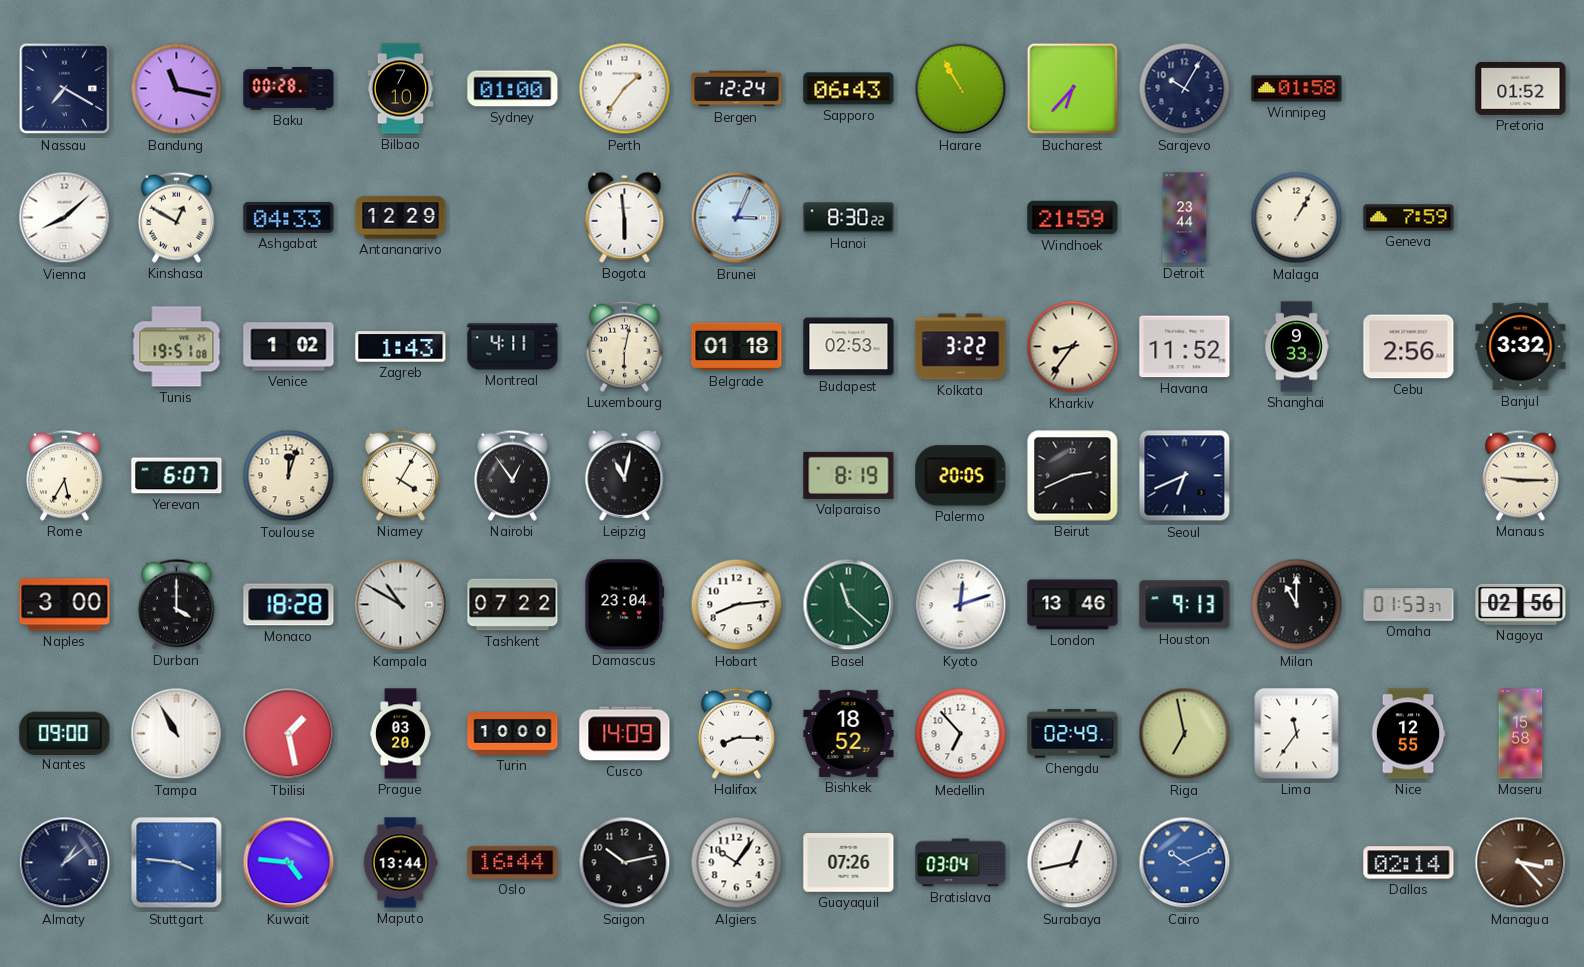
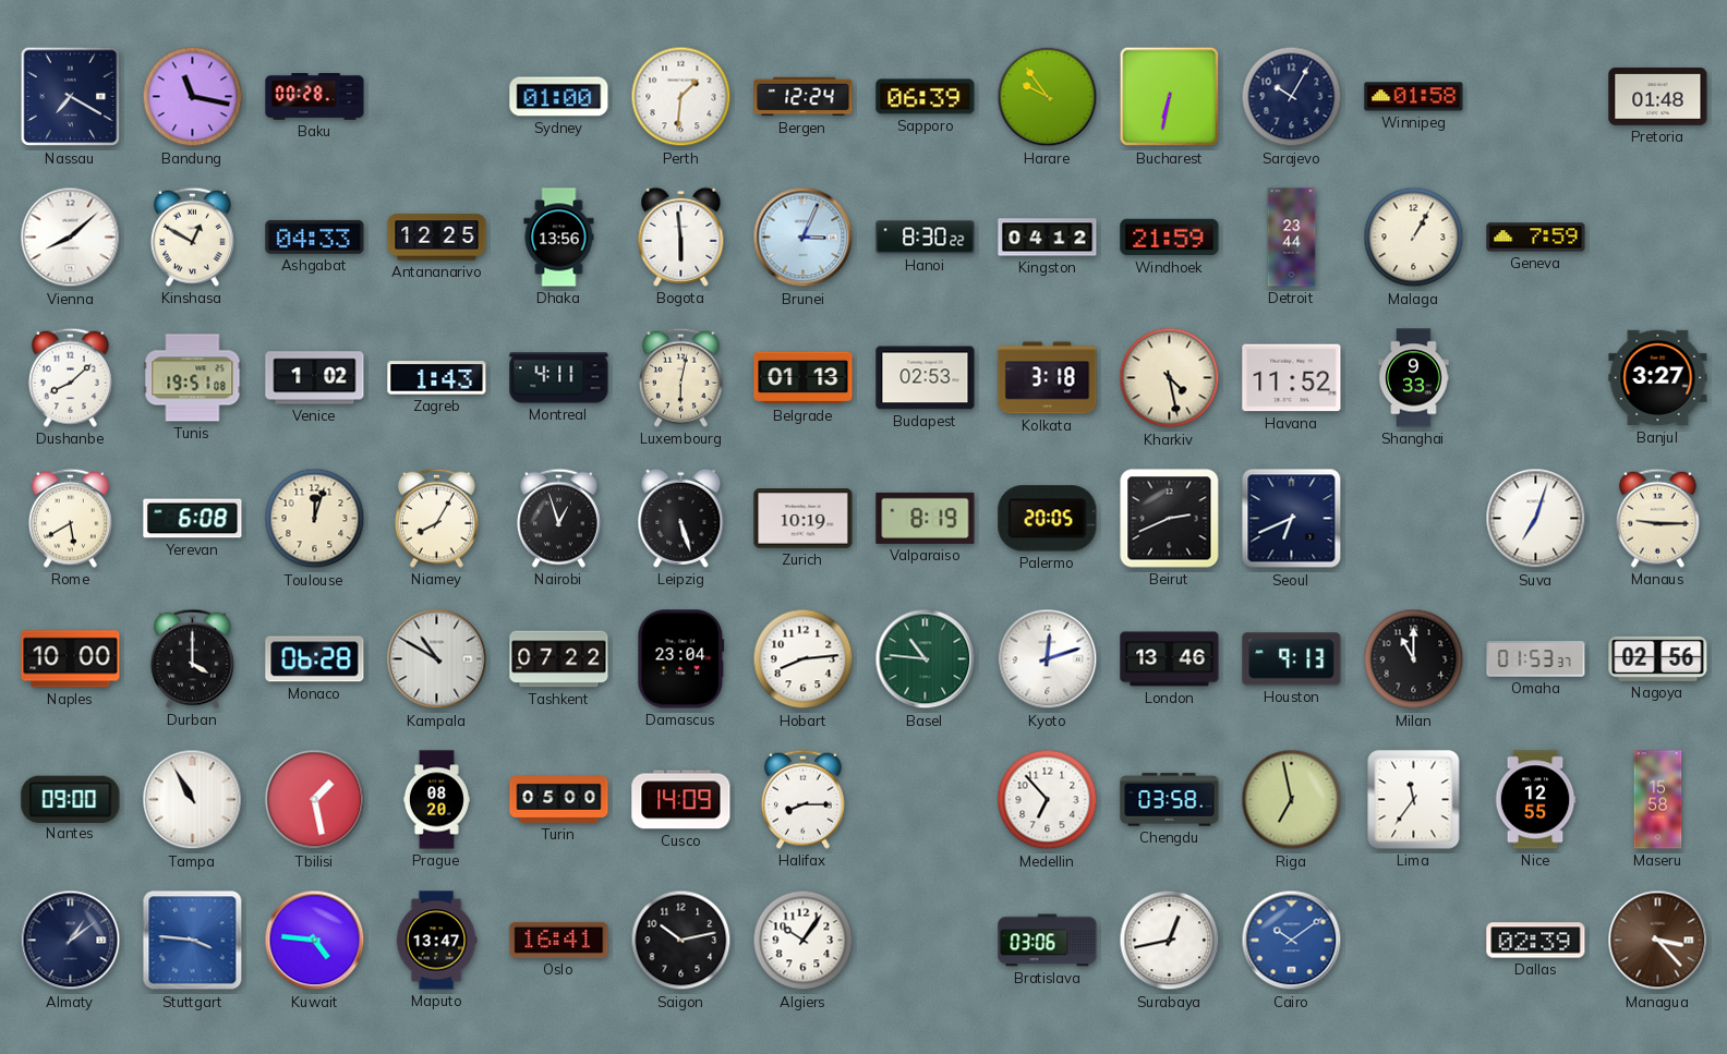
Bilbao: 7:10 -> none
Perth: 1:36 -> 1:31
Sapporo: 06:43 -> 06:39
Harare: 10:55 -> 9:54
Bucharest: 6:37 -> 6:32
Pretoria: 01:52 -> 01:48
Antananarivo: 12:29 -> 12:25
Dhaka: none -> 13:56
Kingston: none -> 04:12
Dushanbe: none -> 8:08
Belgrade: 01:18 -> 01:13
Kolkata: 3:22 -> 3:18
Kharkiv: 8:36 -> 4:28
Cebu: 2:56 -> none
Banjul: 3:32 -> 3:27
Rome: 5:35 -> 5:40
Yerevan: 6:07 -> 6:08
Niamey: 4:05 -> 8:05
Nairobi: 12:54 -> 12:57
Leipzig: 11:02 -> 5:27
Zurich: none -> 10:19
Suva: none -> 7:03
Naples: 3:00 -> 10:00
Monaco: 18:28 -> 06:28
Basel: 11:22 -> 10:46
Prague: 03:20 -> 08:20
Turin: 10:00 -> 05:00
Bishkek: 18:52 -> none
Chengdu: 02:49 -> 03:58
Maputo: 13:44 -> 13:47
Oslo: 16:44 -> 16:41
Guayaquil: 07:26 -> none
Bratislava: 03:04 -> 03:06
Cairo: 10:11 -> 10:09
Dallas: 02:14 -> 02:39
